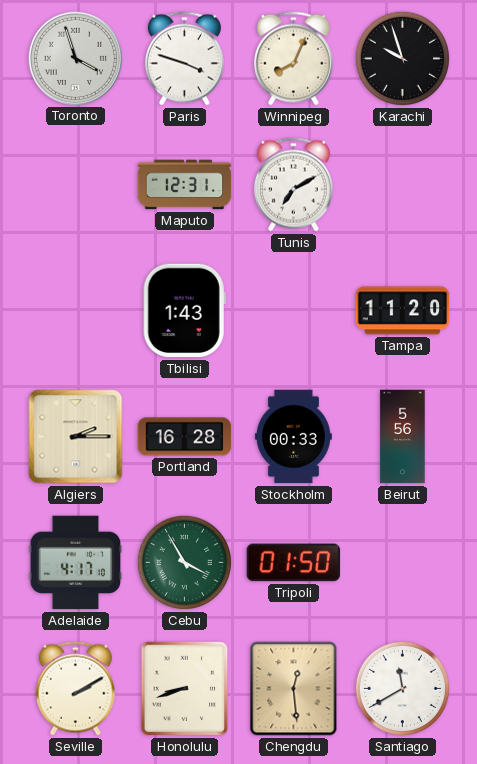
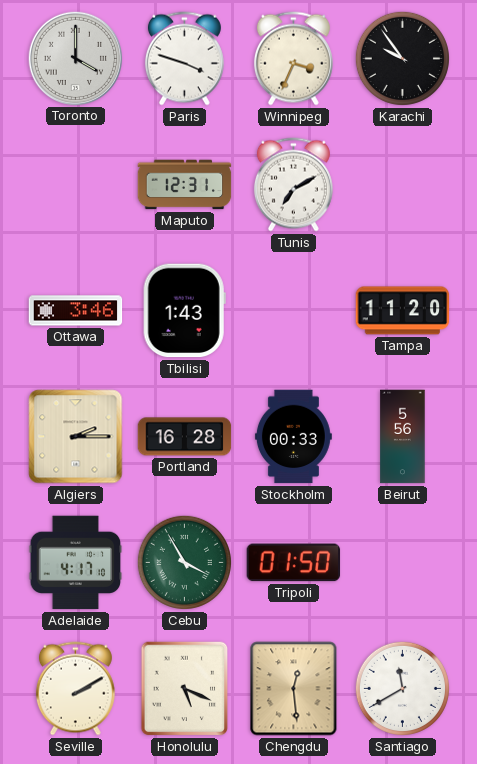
Toronto: 3:57 -> 4:00
Winnipeg: 8:04 -> 3:34
Karachi: 9:57 -> 9:54
Ottawa: none -> 3:46
Honolulu: 8:42 -> 5:19
